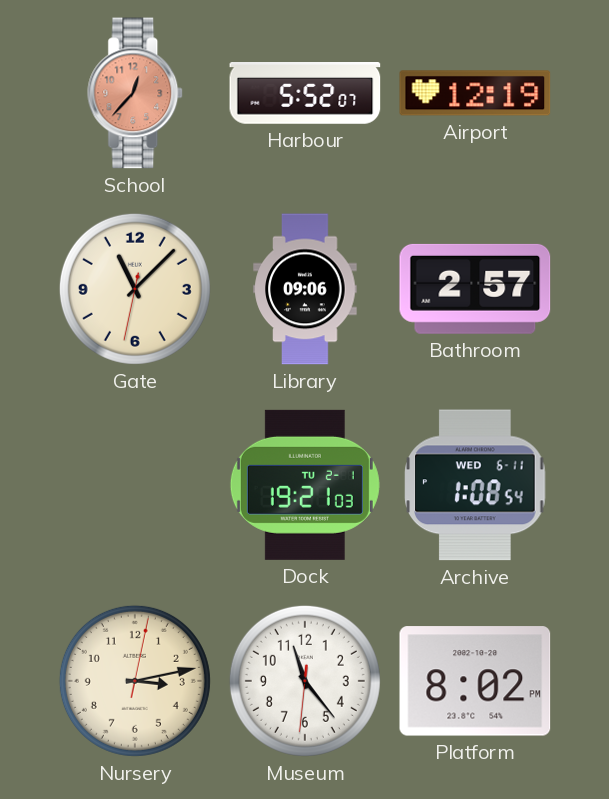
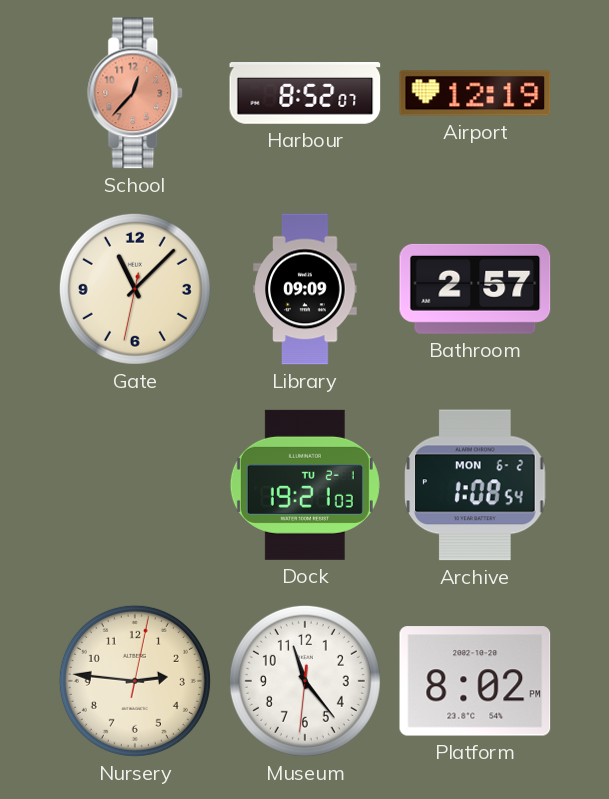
Harbour: 5:52 -> 8:52
Library: 09:06 -> 09:09
Archive date: WED 6-11 -> MON 6-2
Nursery: 3:13 -> 2:46
